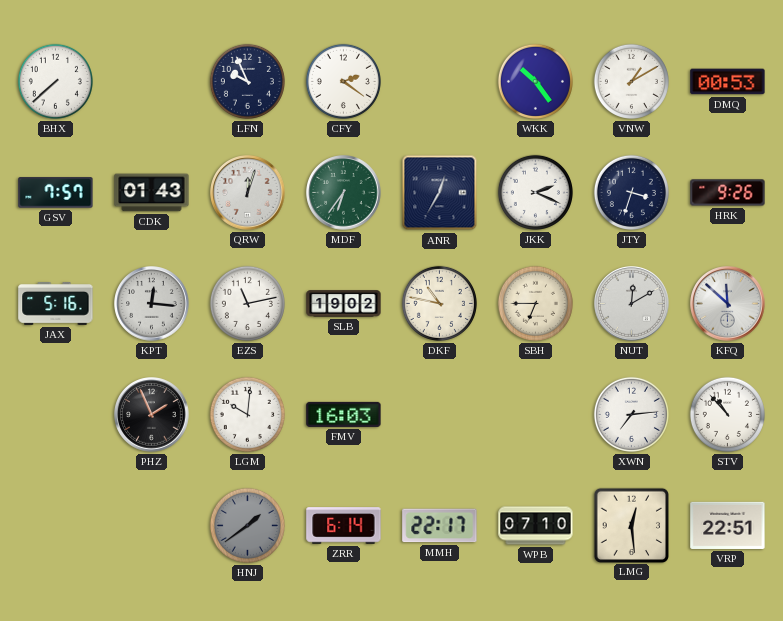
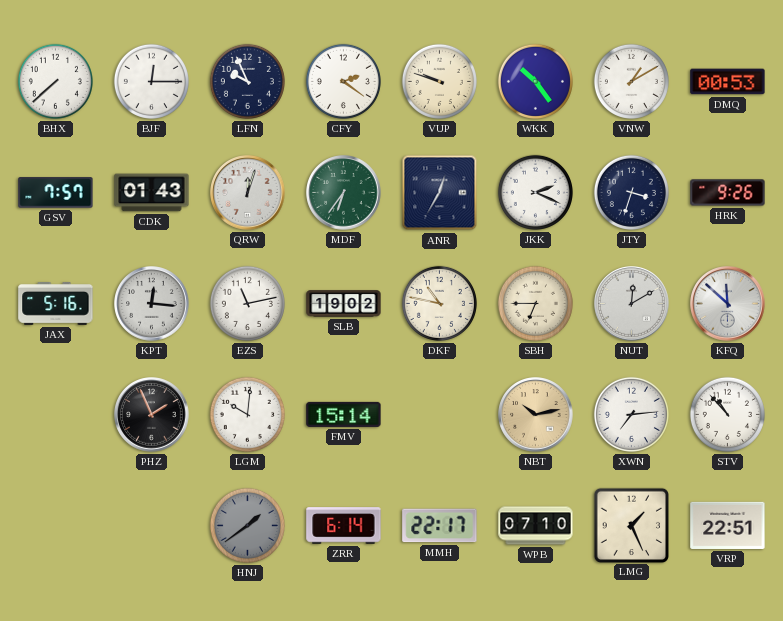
BJF: none -> 12:15
VUP: none -> 9:48
FMV: 16:03 -> 15:14
NBT: none -> 10:13
LMG: 12:29 -> 1:26
